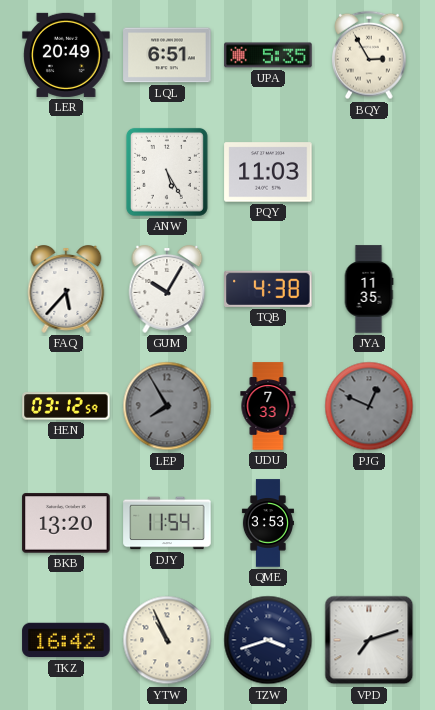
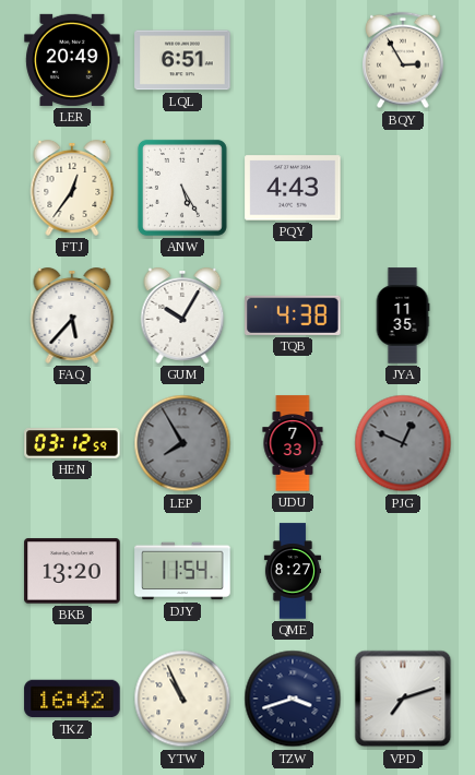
UPA: 5:35 -> none
FTJ: none -> 12:36
PQY: 11:03 -> 4:43
QME: 3:53 -> 8:27
